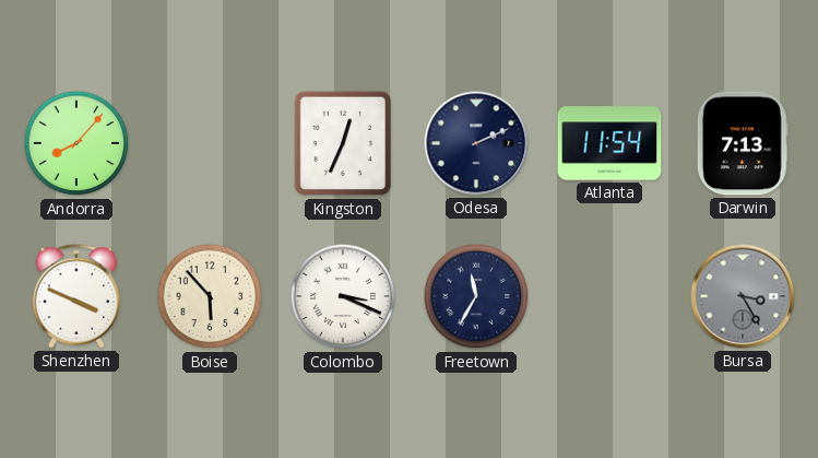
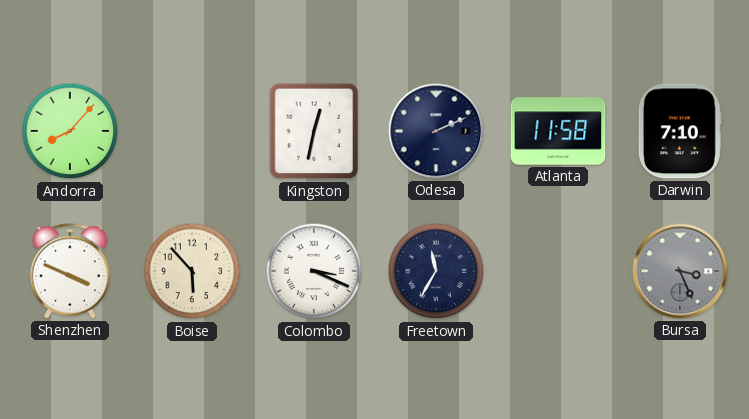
Kingston: 12:34 -> 12:32
Atlanta: 11:54 -> 11:58
Darwin: 7:13 -> 7:10
Bursa: 3:25 -> 3:26
